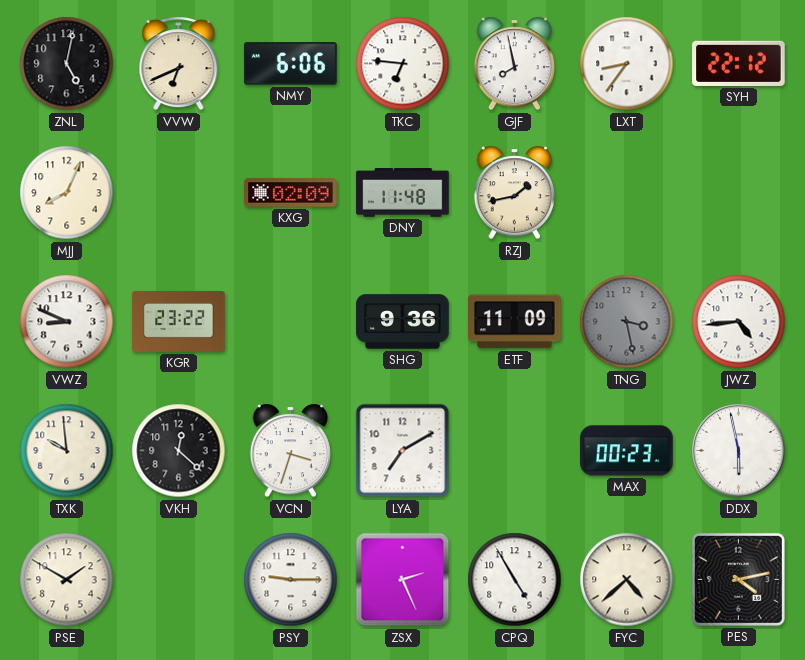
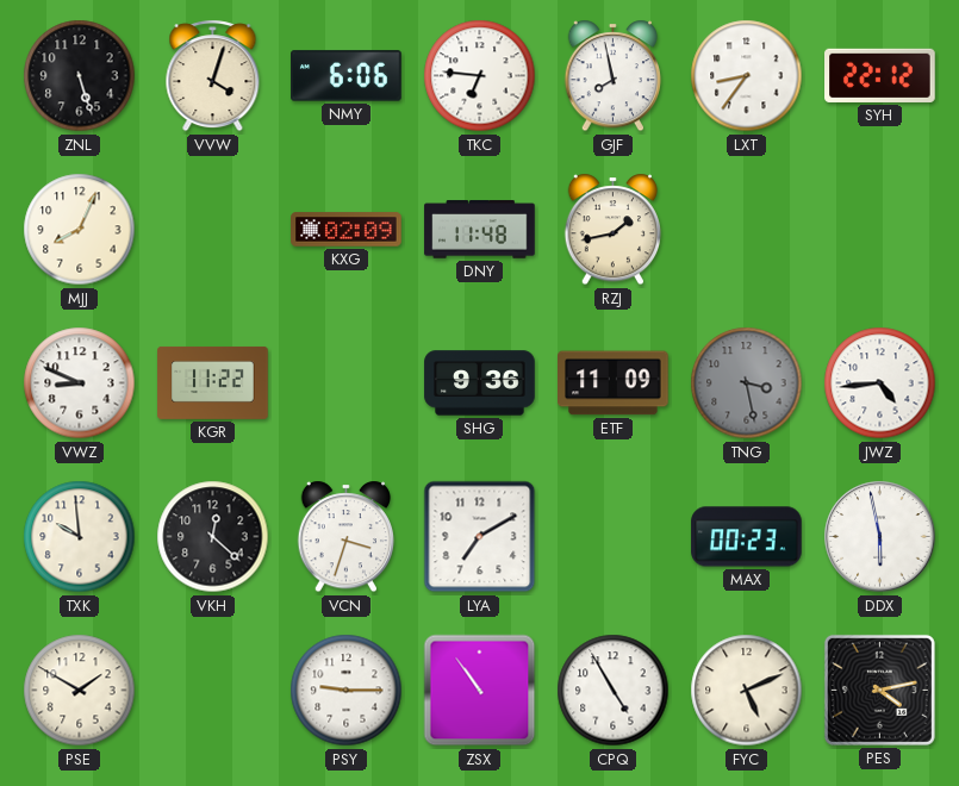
ZNL: 5:02 -> 5:27
VVW: 6:41 -> 4:03
KGR: 23:22 -> 11:22
ZSX: 2:26 -> 10:54
FYC: 4:38 -> 5:11
